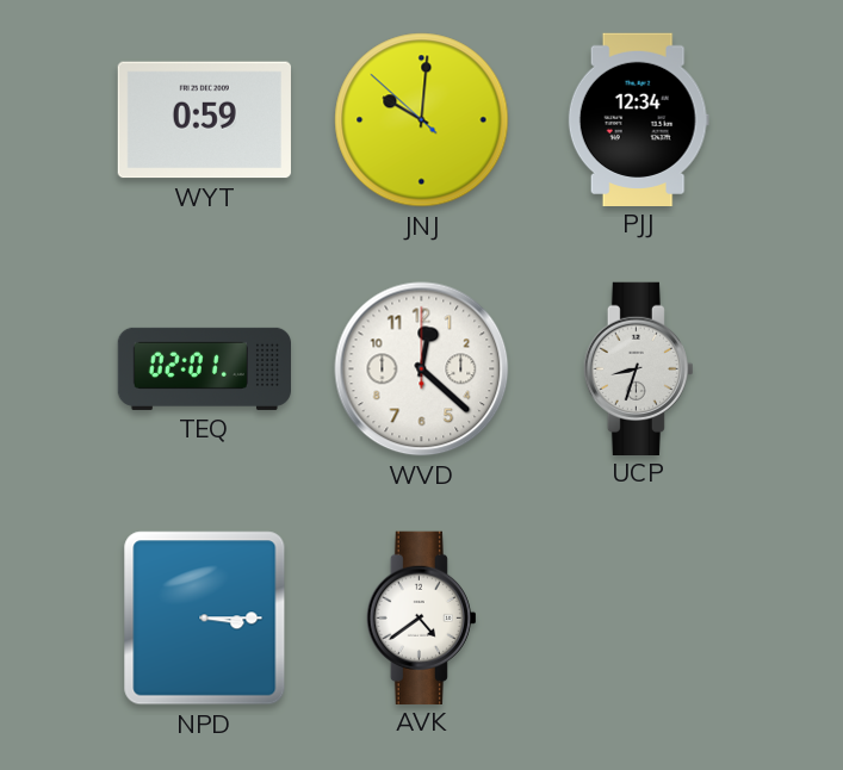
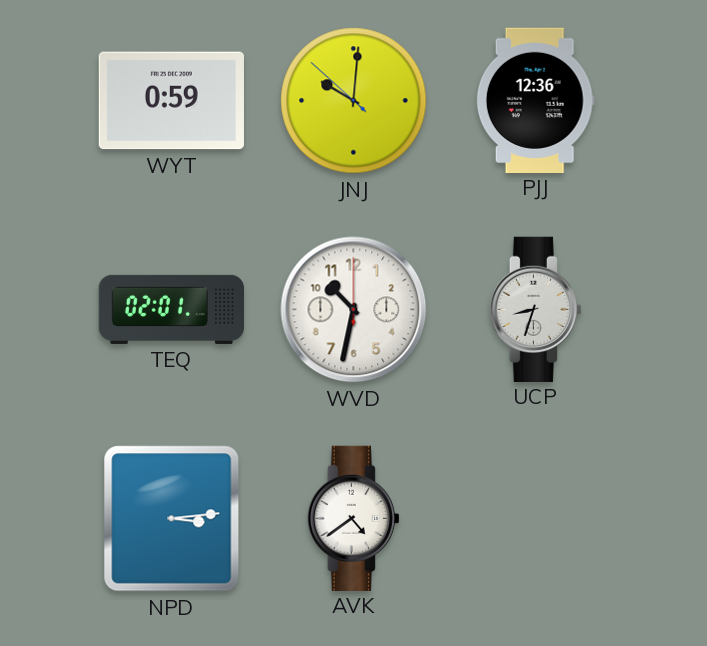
PJJ: 12:34 -> 12:36
WVD: 12:22 -> 10:32
NPD: 3:15 -> 3:14
